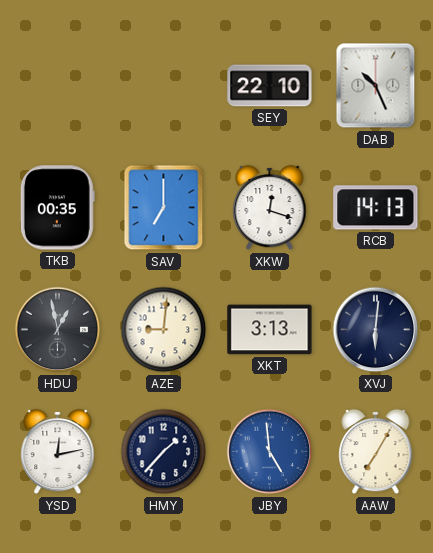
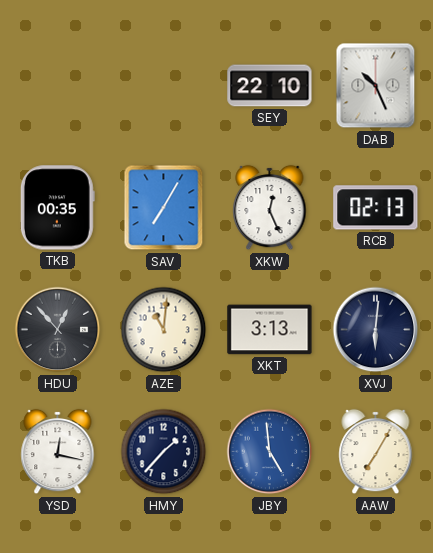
SAV: 7:00 -> 7:05
XKW: 12:18 -> 12:26
RCB: 14:13 -> 02:13
HDU: 12:58 -> 12:53
AZE: 9:01 -> 11:01
YSD: 12:13 -> 12:17
